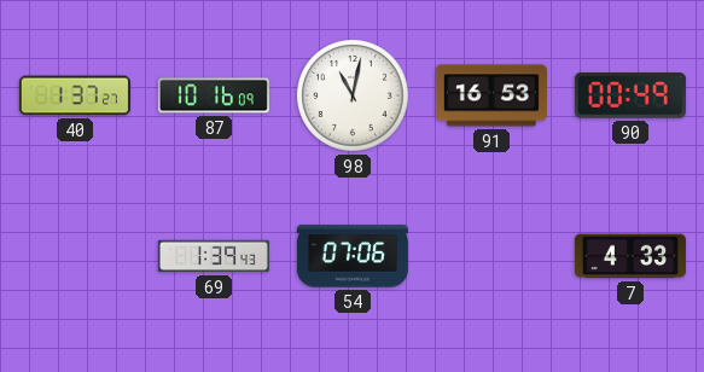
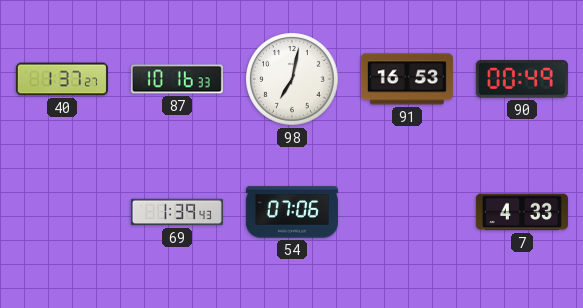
87: 10:16:09 -> 10:16:33
98: 11:02 -> 7:02
